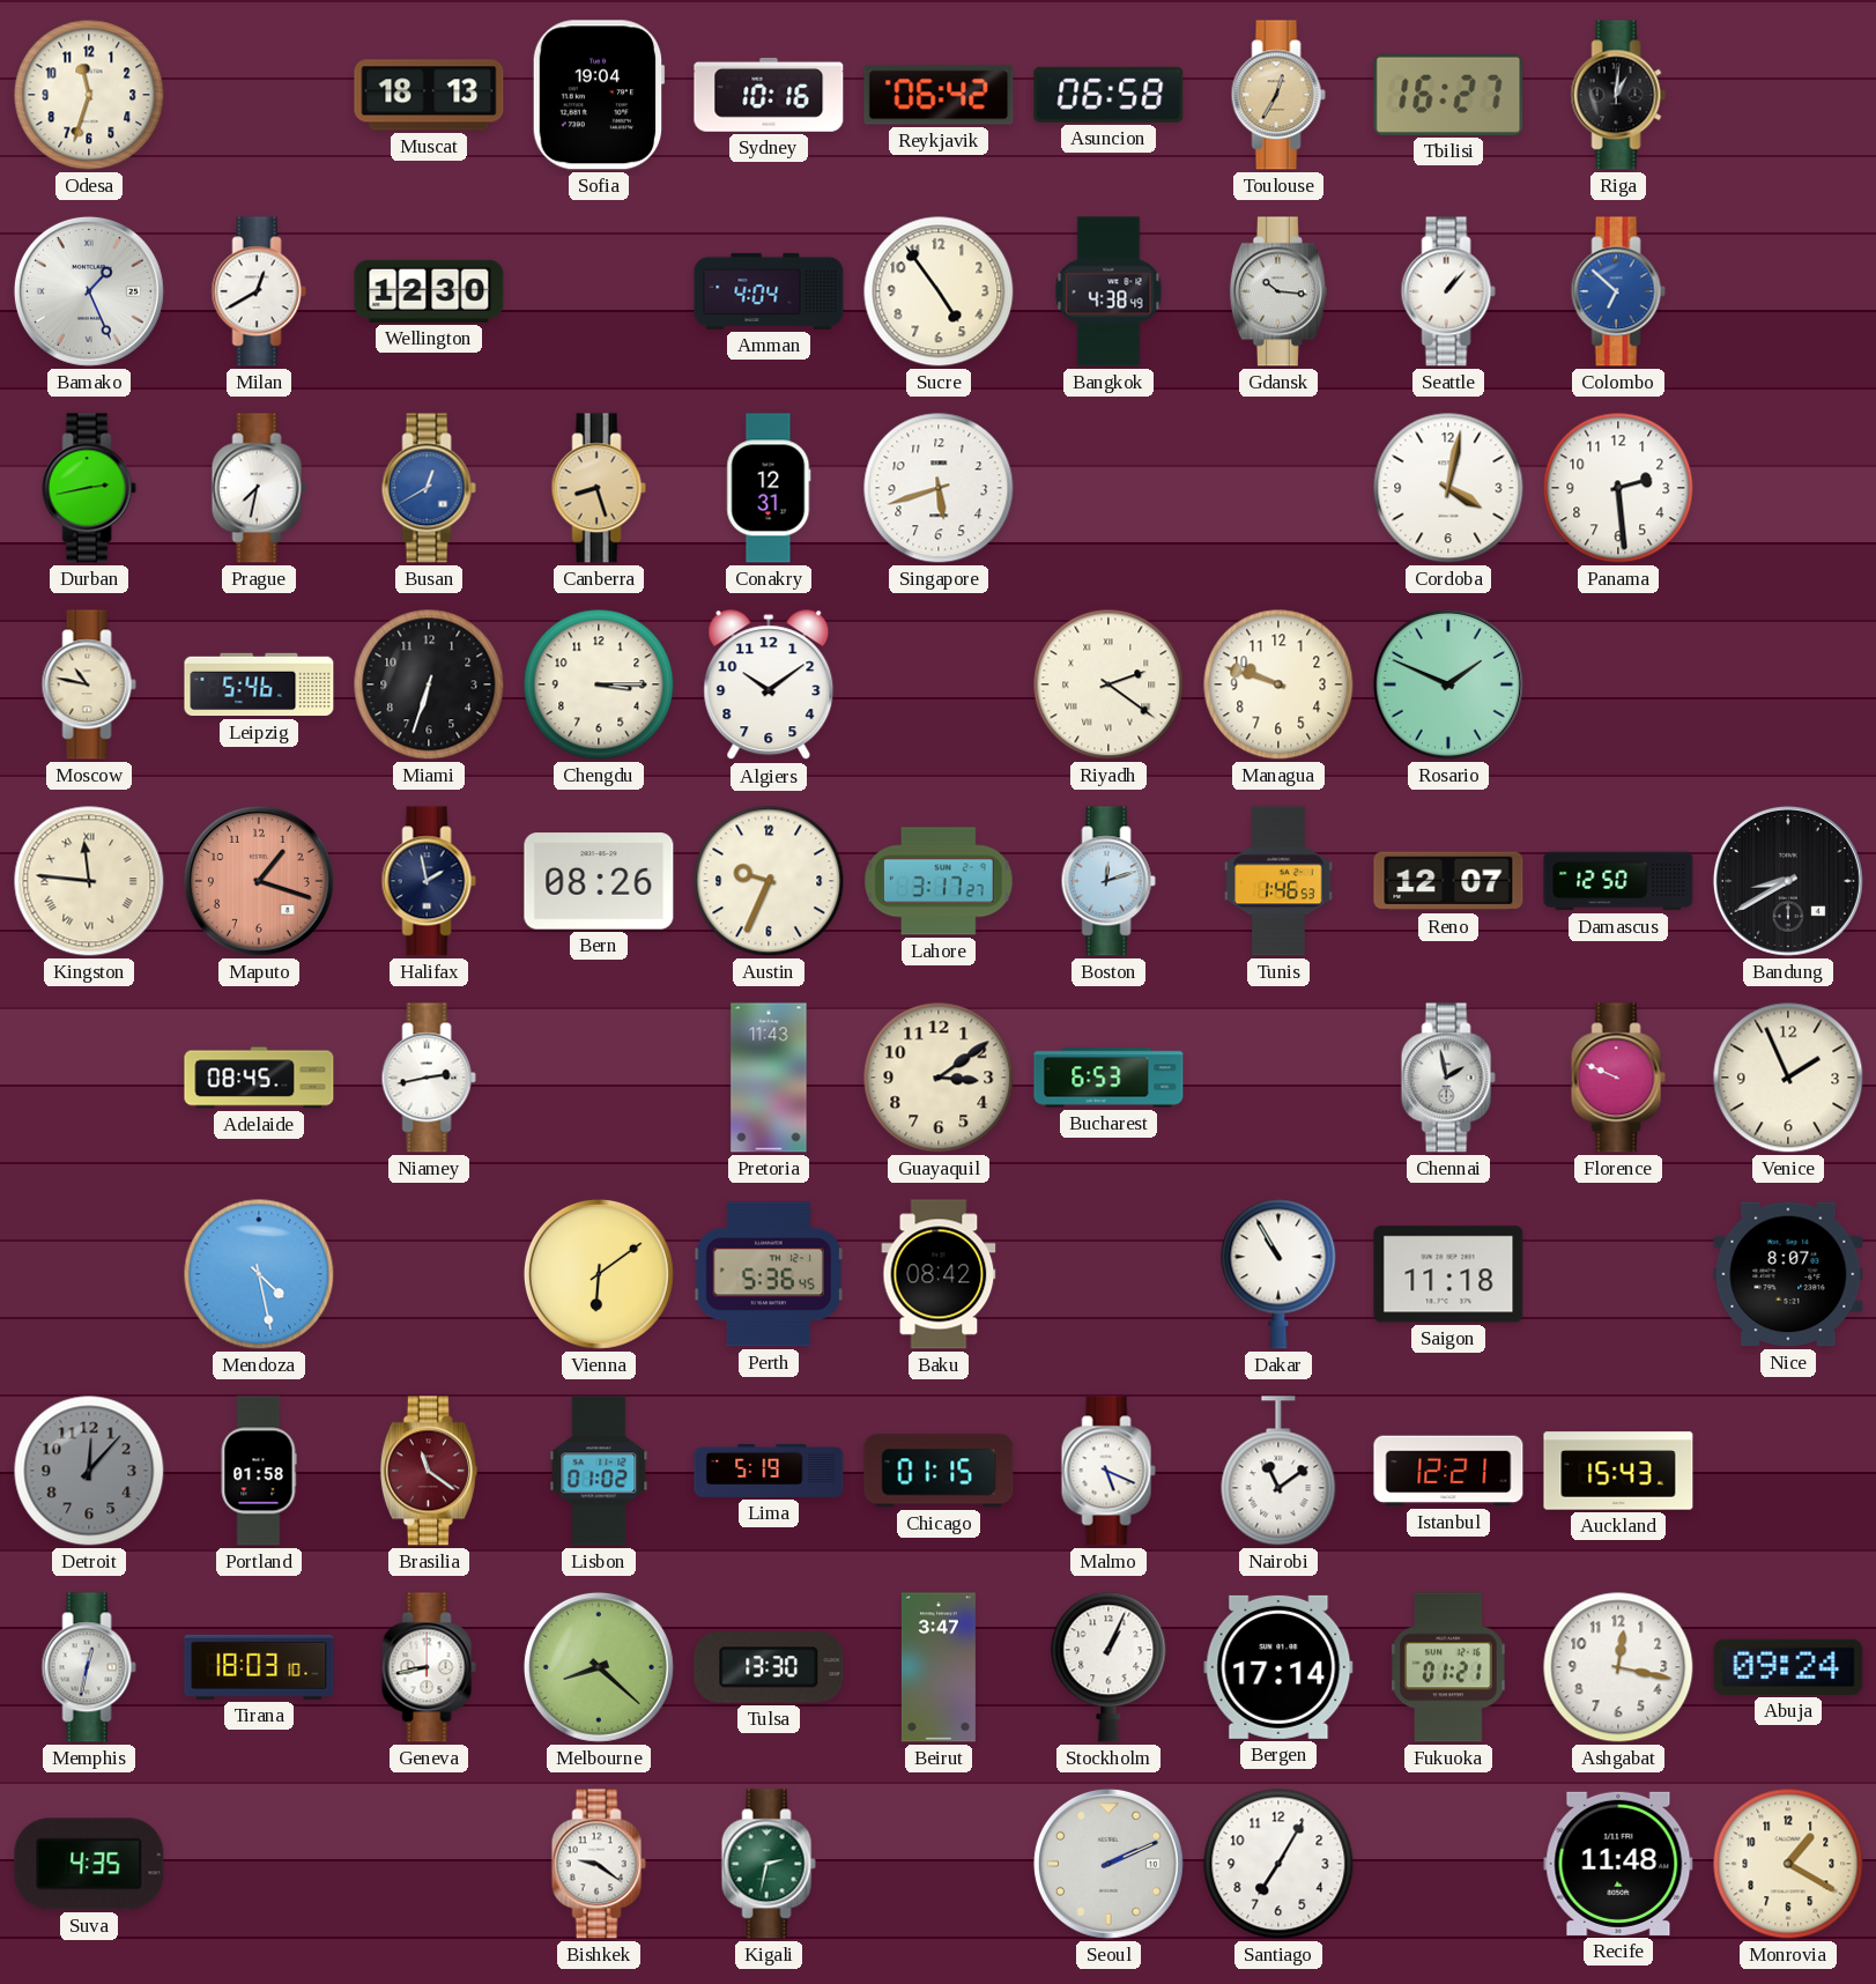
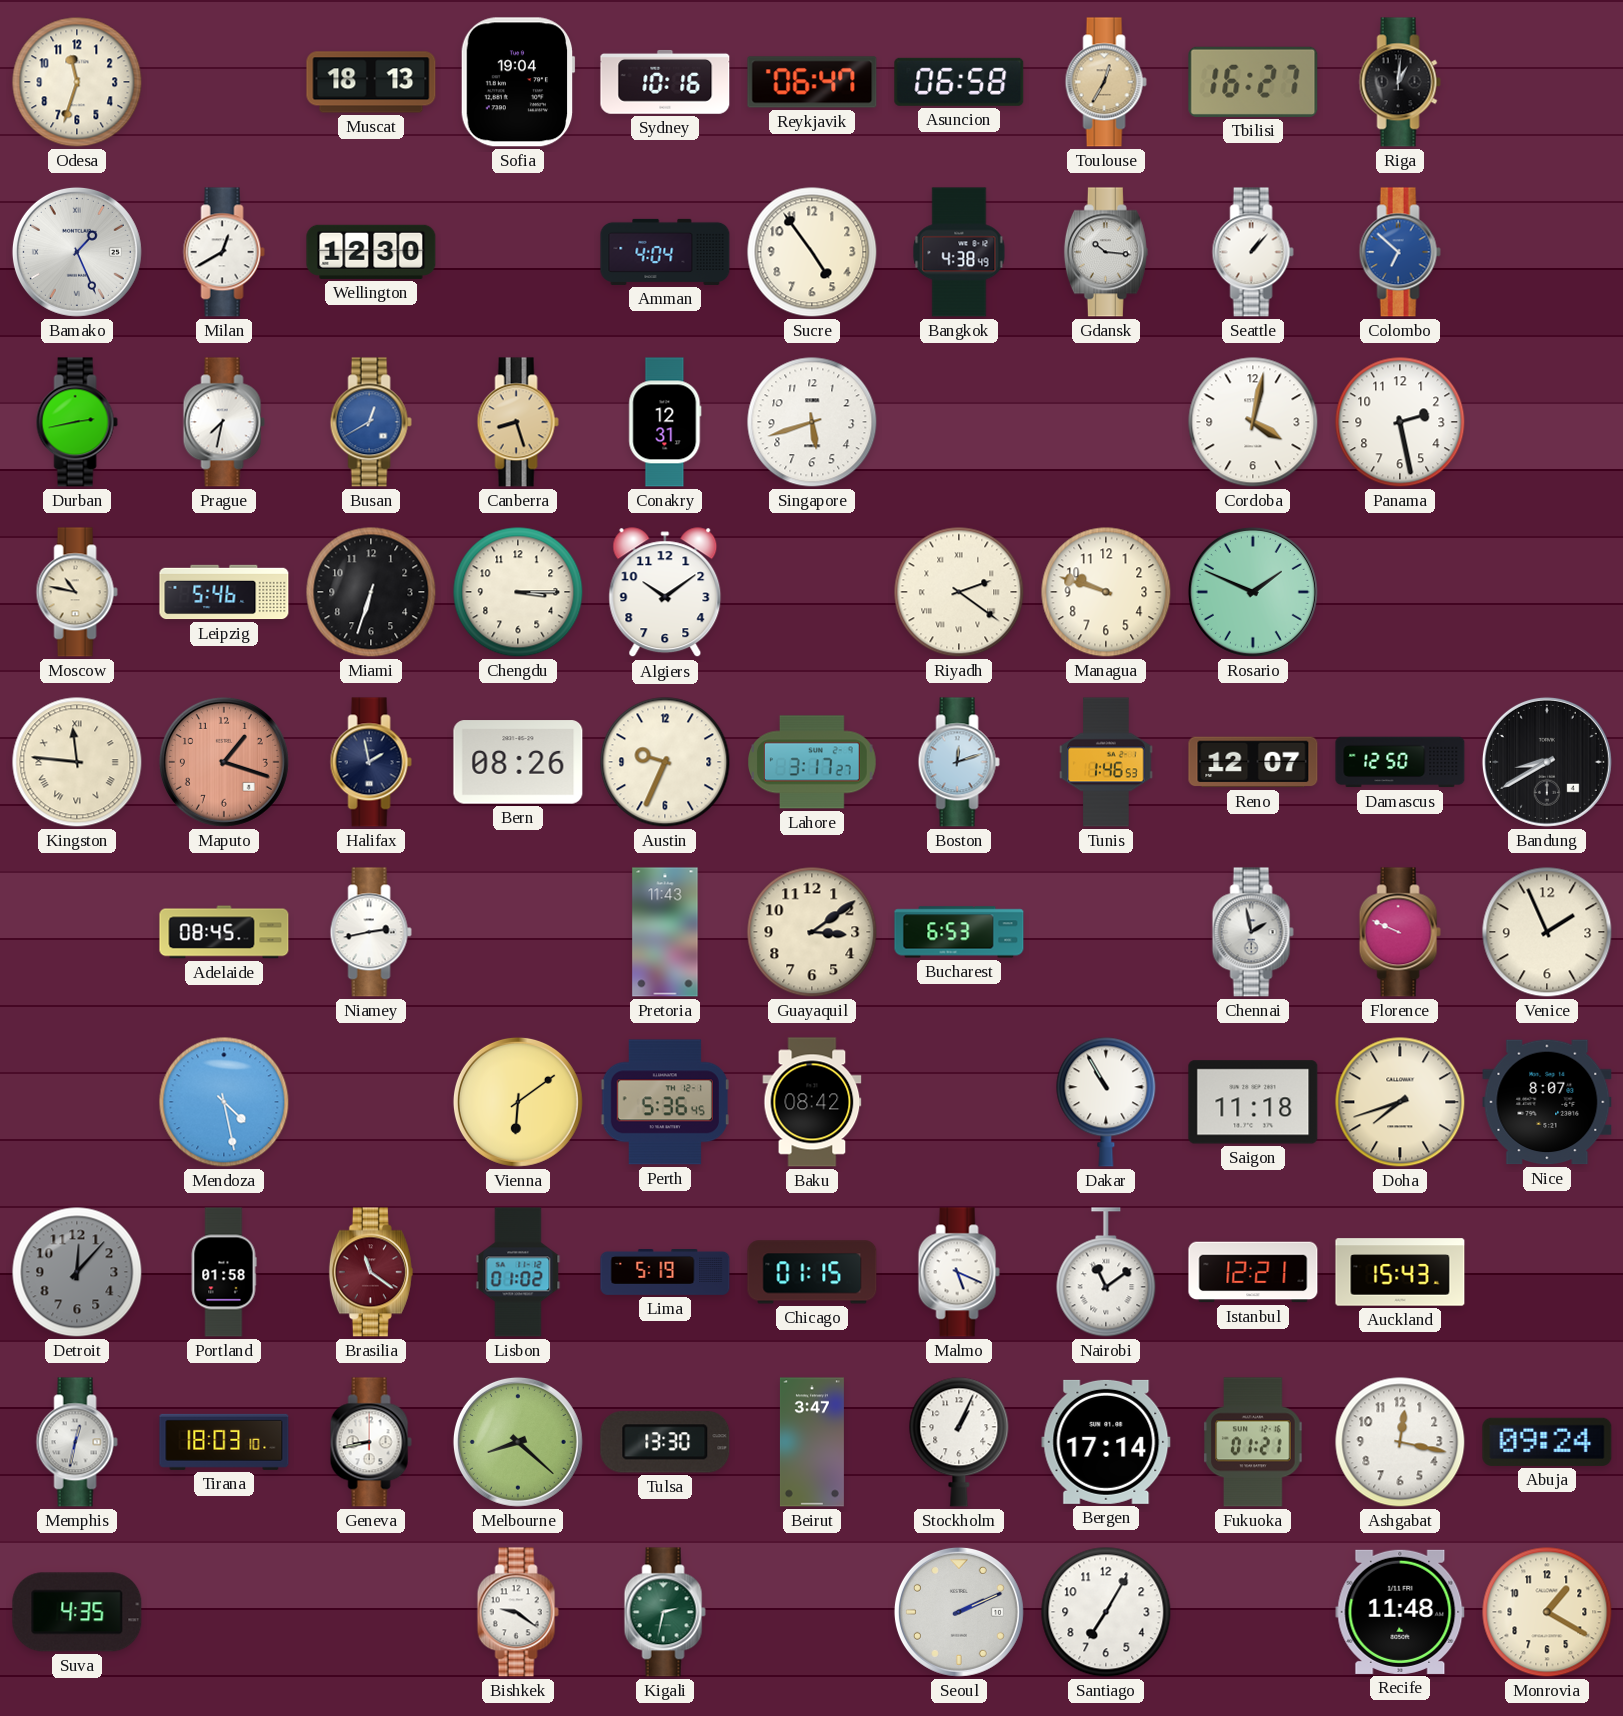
Reykjavik: 06:42 -> 06:47
Panama: 2:29 -> 2:28
Doha: none -> 7:42
